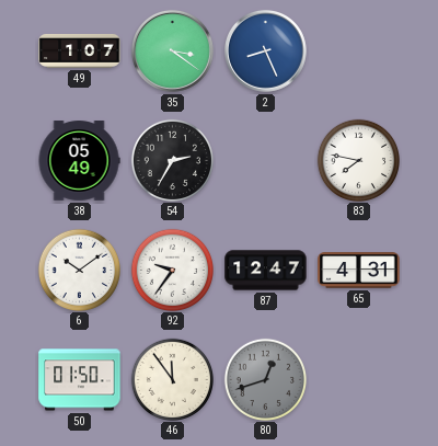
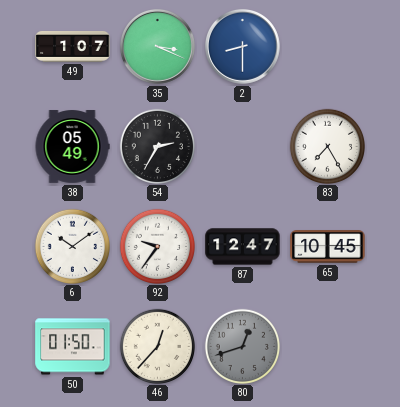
35: 3:21 -> 3:19
2: 8:26 -> 8:30
83: 7:47 -> 7:25
65: 4:31 -> 10:45
46: 11:54 -> 12:37
